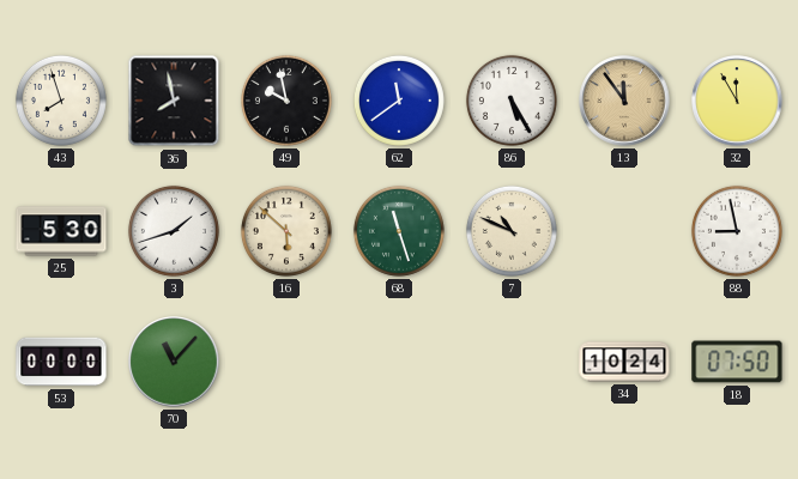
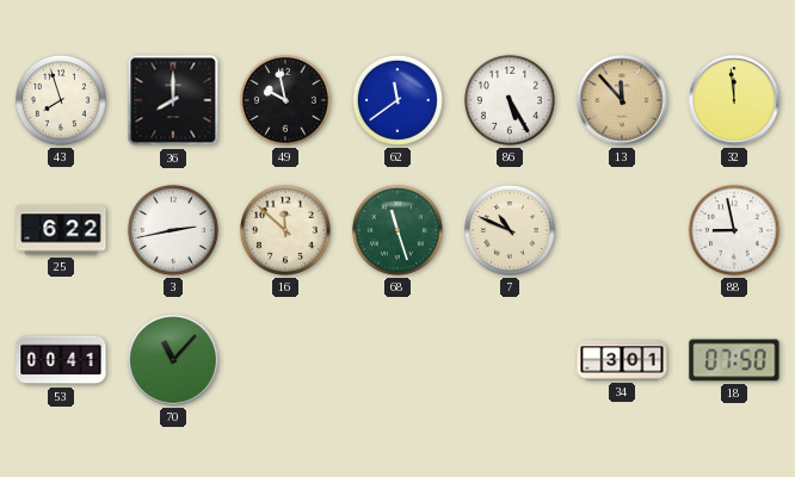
36: 7:58 -> 8:00
13: 11:54 -> 11:53
32: 11:55 -> 11:59
25: 5:30 -> 6:22
3: 1:42 -> 2:43
16: 5:52 -> 11:52
53: 00:00 -> 00:41
34: 10:24 -> 3:01
